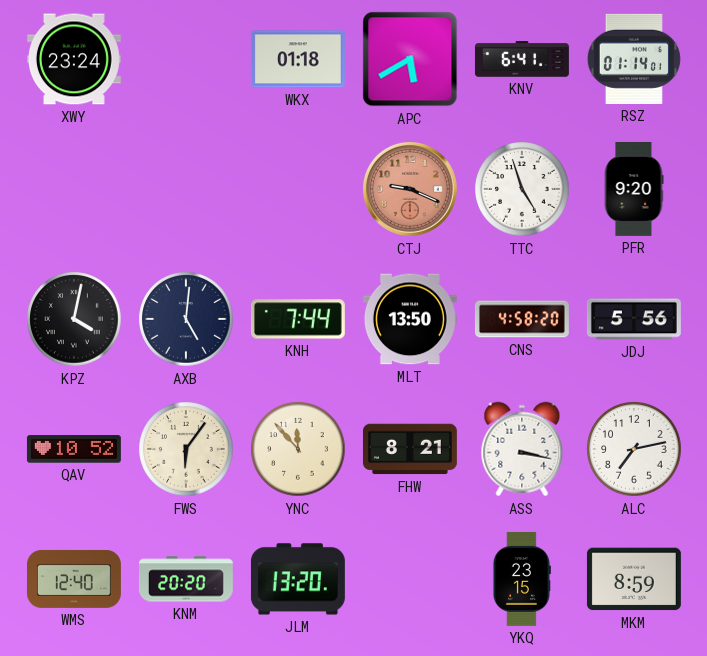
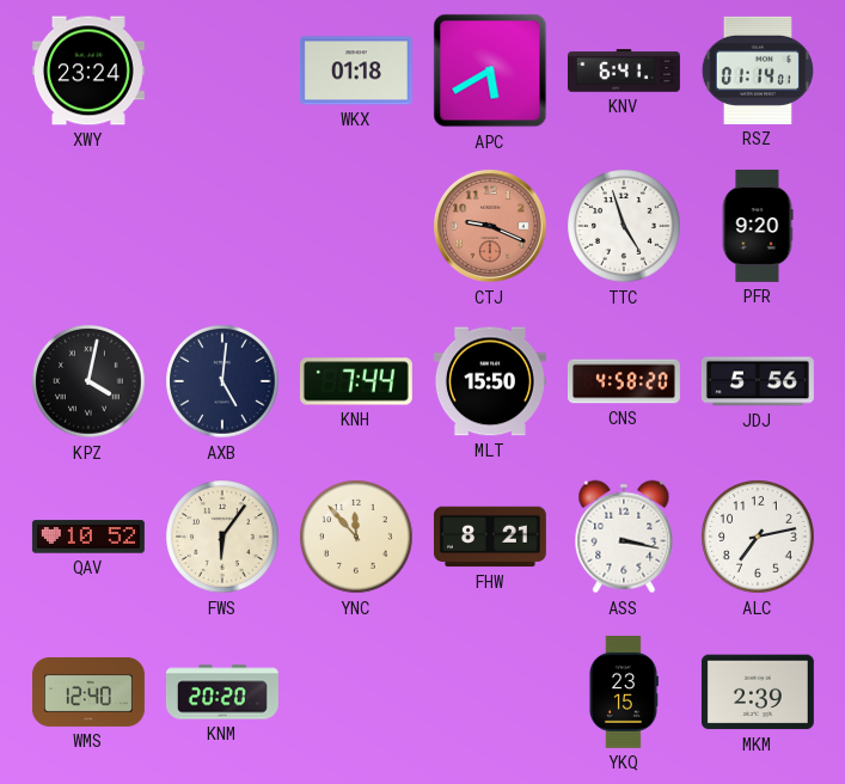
MLT: 13:50 -> 15:50
JLM: 13:20 -> none
MKM: 8:59 -> 2:39
